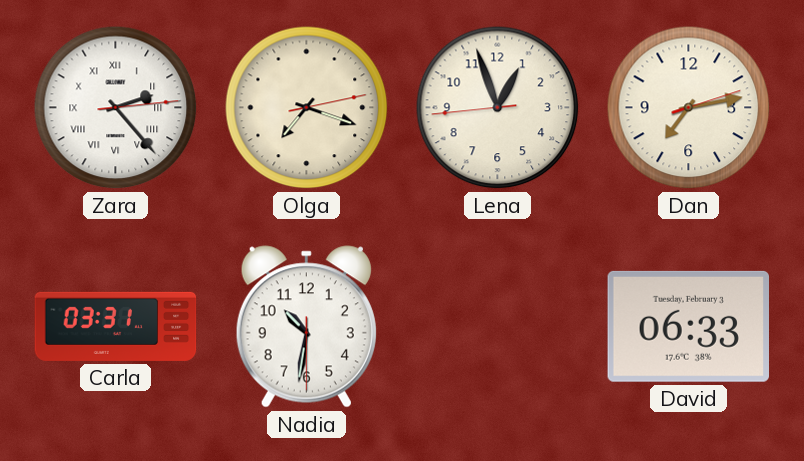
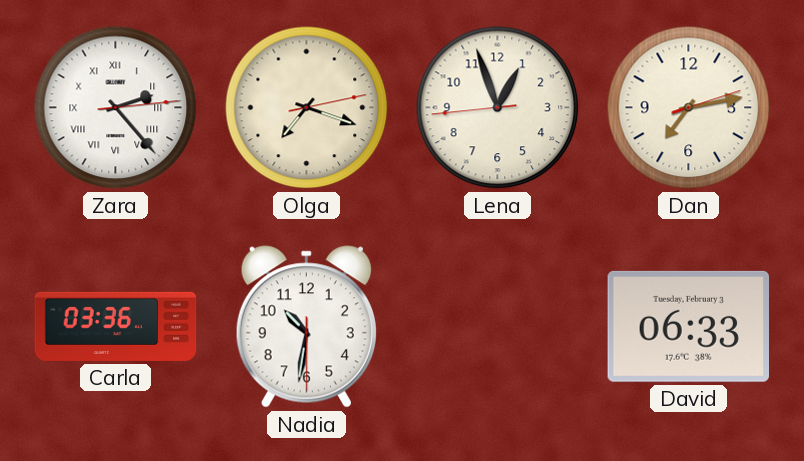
Carla: 03:31 -> 03:36
